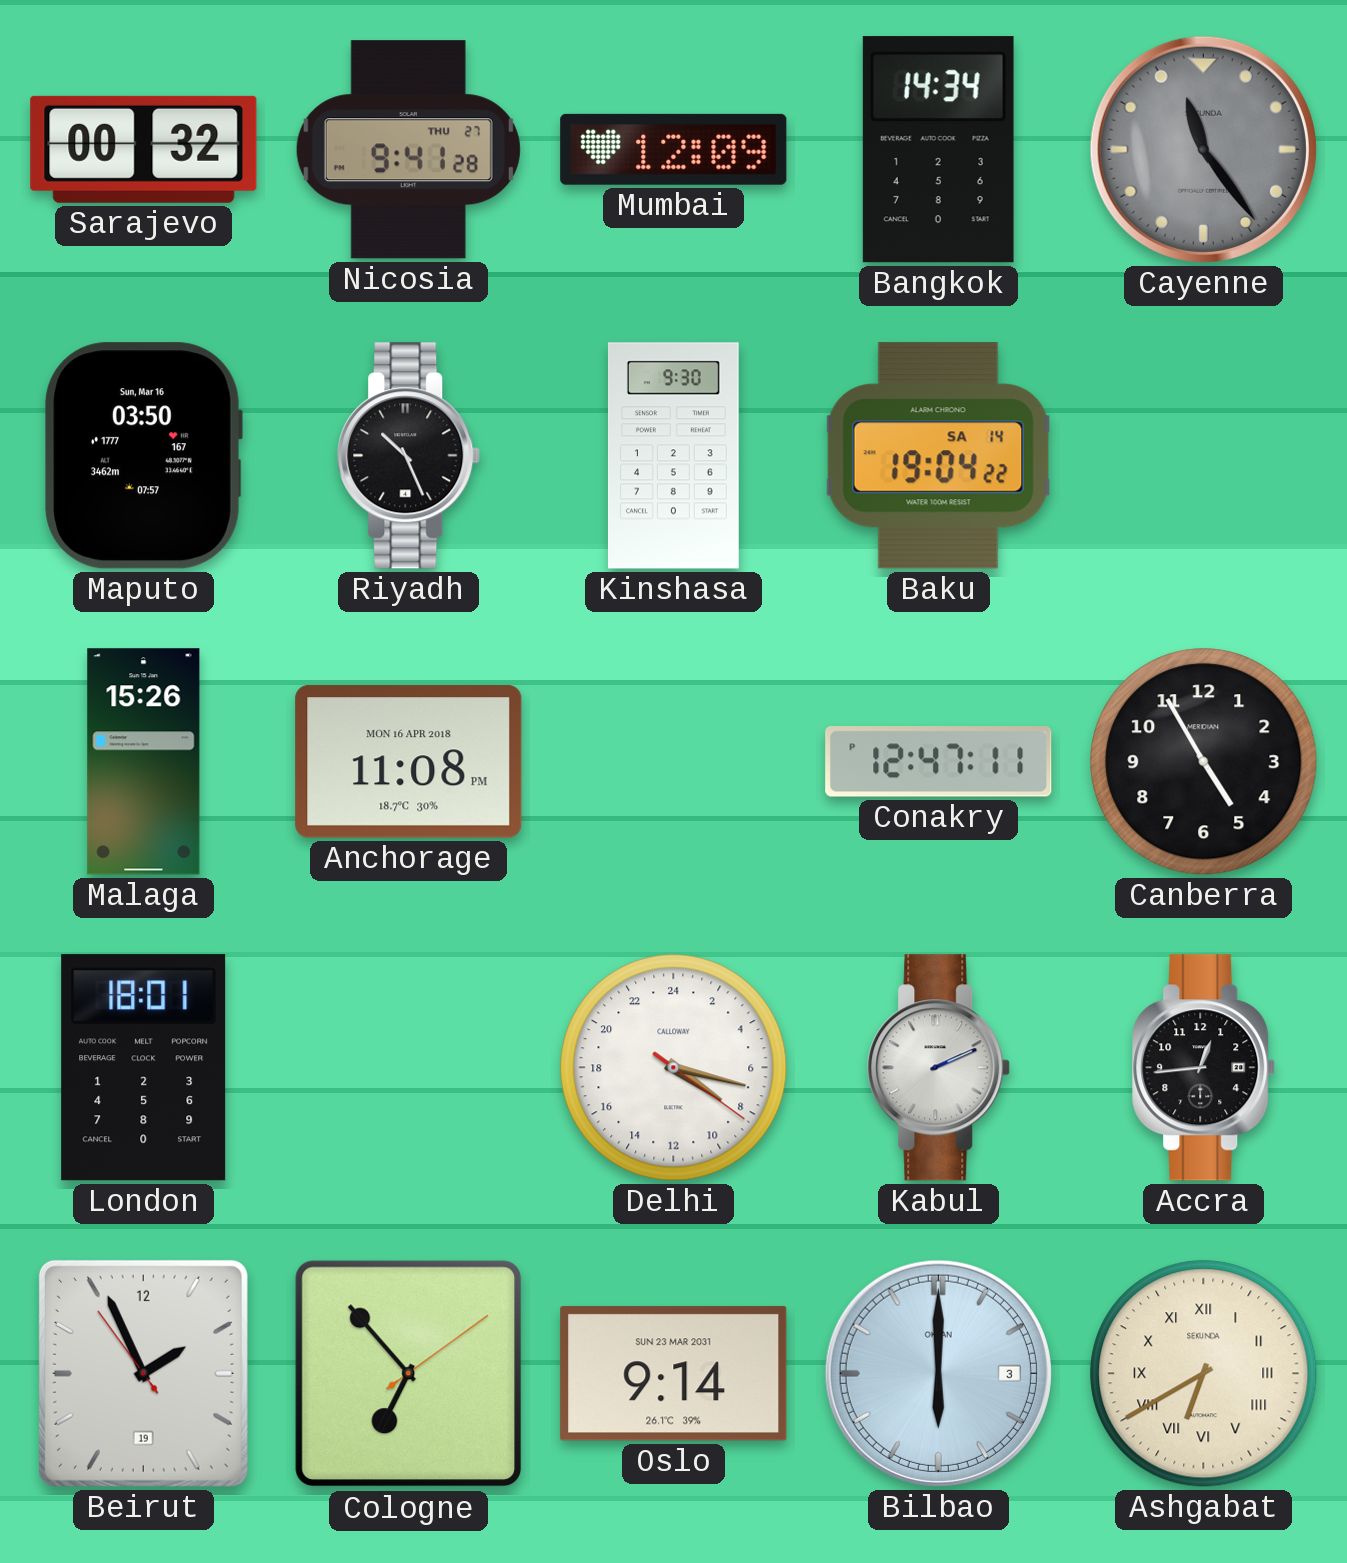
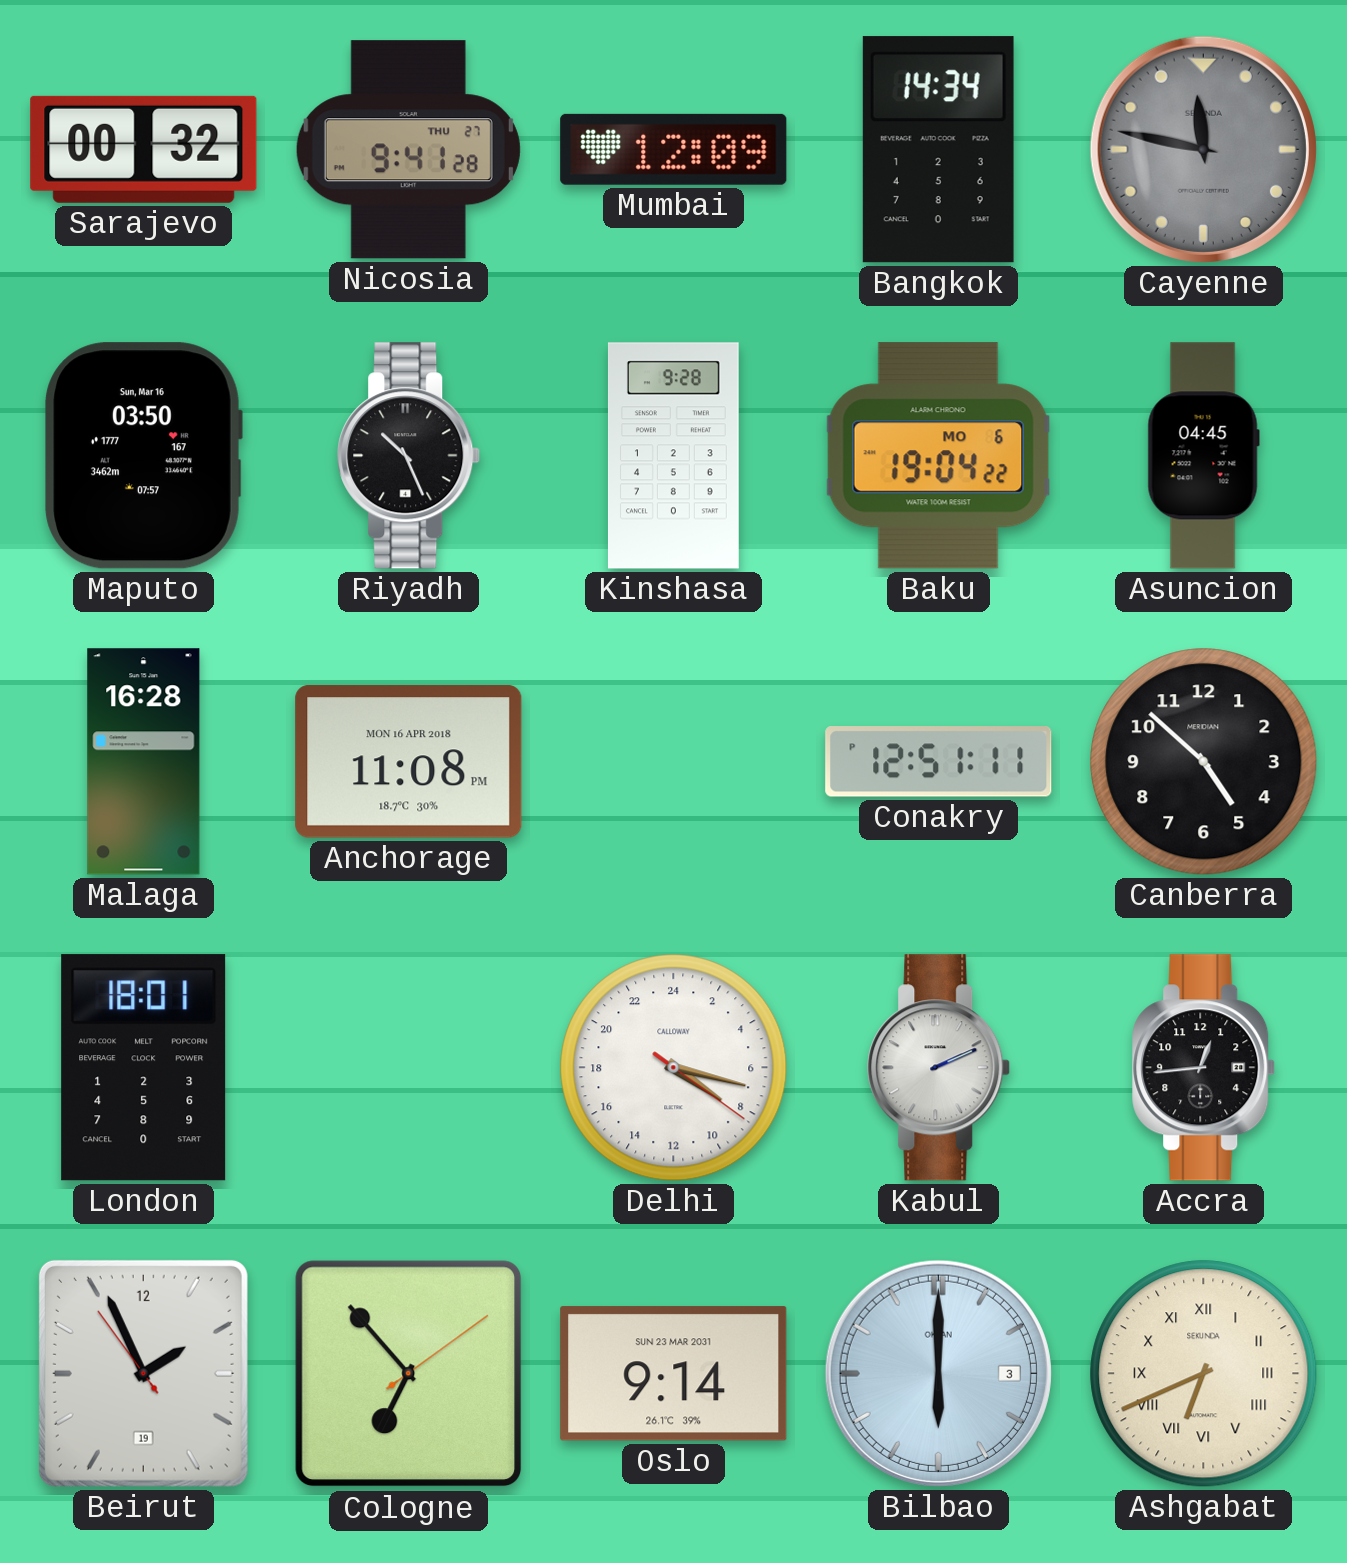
Cayenne: 11:24 -> 11:47
Kinshasa: 9:30 -> 9:28
Baku date: SA 14 -> MO 6
Asuncion: none -> 04:45
Malaga: 15:26 -> 16:28
Conakry: 12:47 -> 12:51
Canberra: 4:55 -> 4:52
Ashgabat: 6:40 -> 6:41
